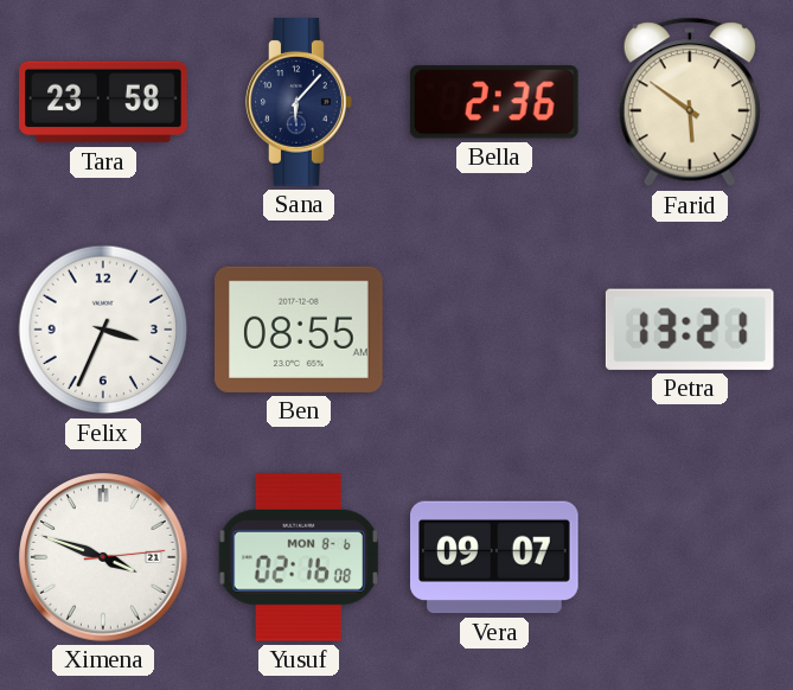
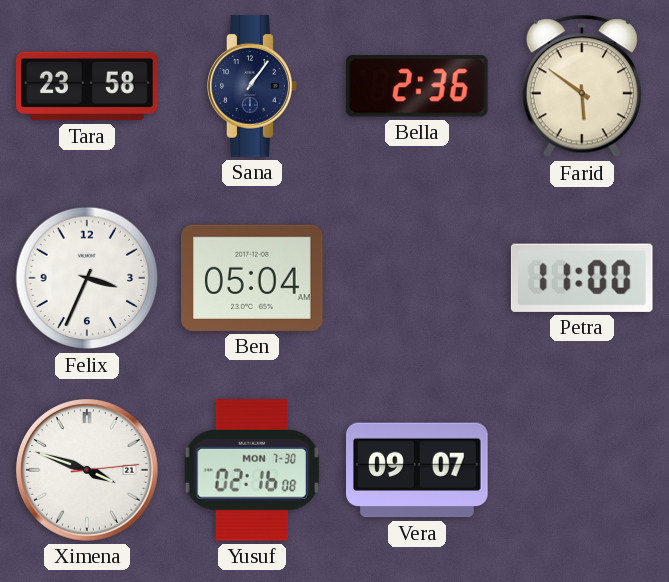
Sana: 6:07 -> 1:06
Ben: 08:55 -> 05:04
Petra: 13:21 -> 11:00
Yusuf date: MON 8-6 -> MON 7-30
